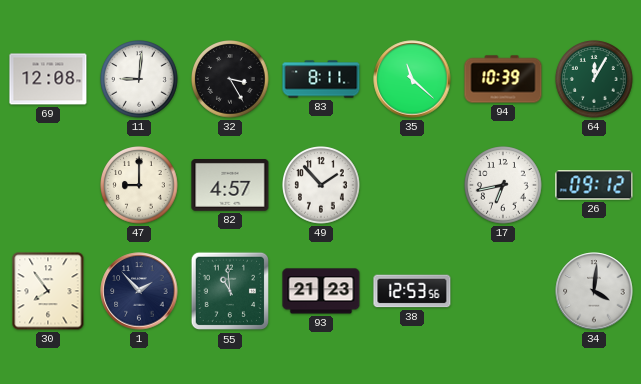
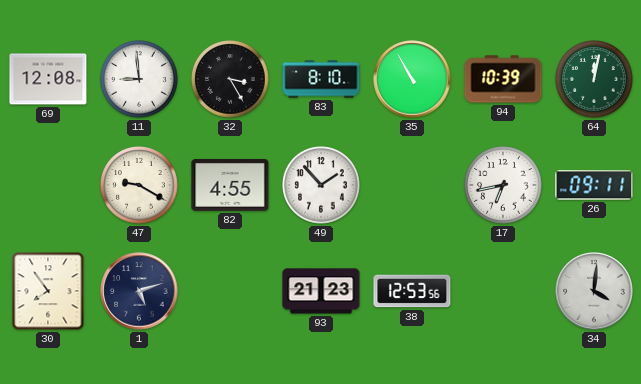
11: 9:01 -> 8:59
83: 8:11 -> 8:10
35: 11:22 -> 10:55
64: 12:05 -> 12:02
47: 9:00 -> 9:20
82: 4:57 -> 4:55
26: 09:12 -> 09:11
1: 1:53 -> 5:12
55: 10:59 -> none
